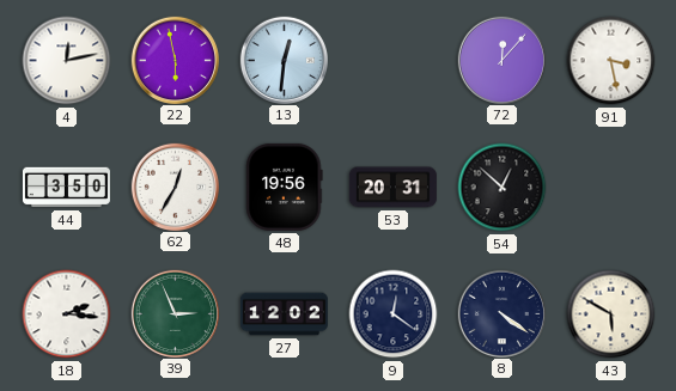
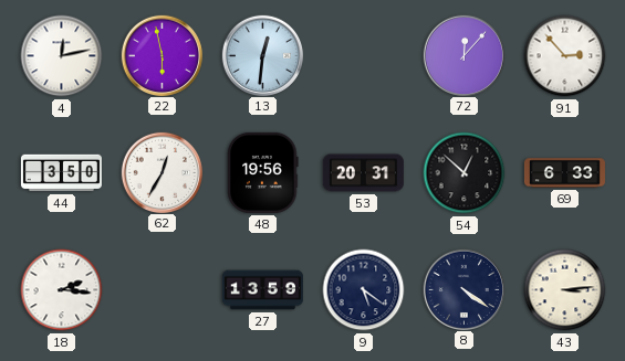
91: 3:28 -> 2:53
69: none -> 6:33
39: 2:56 -> none
27: 12:02 -> 13:59
9: 12:21 -> 5:21
43: 5:50 -> 3:14
